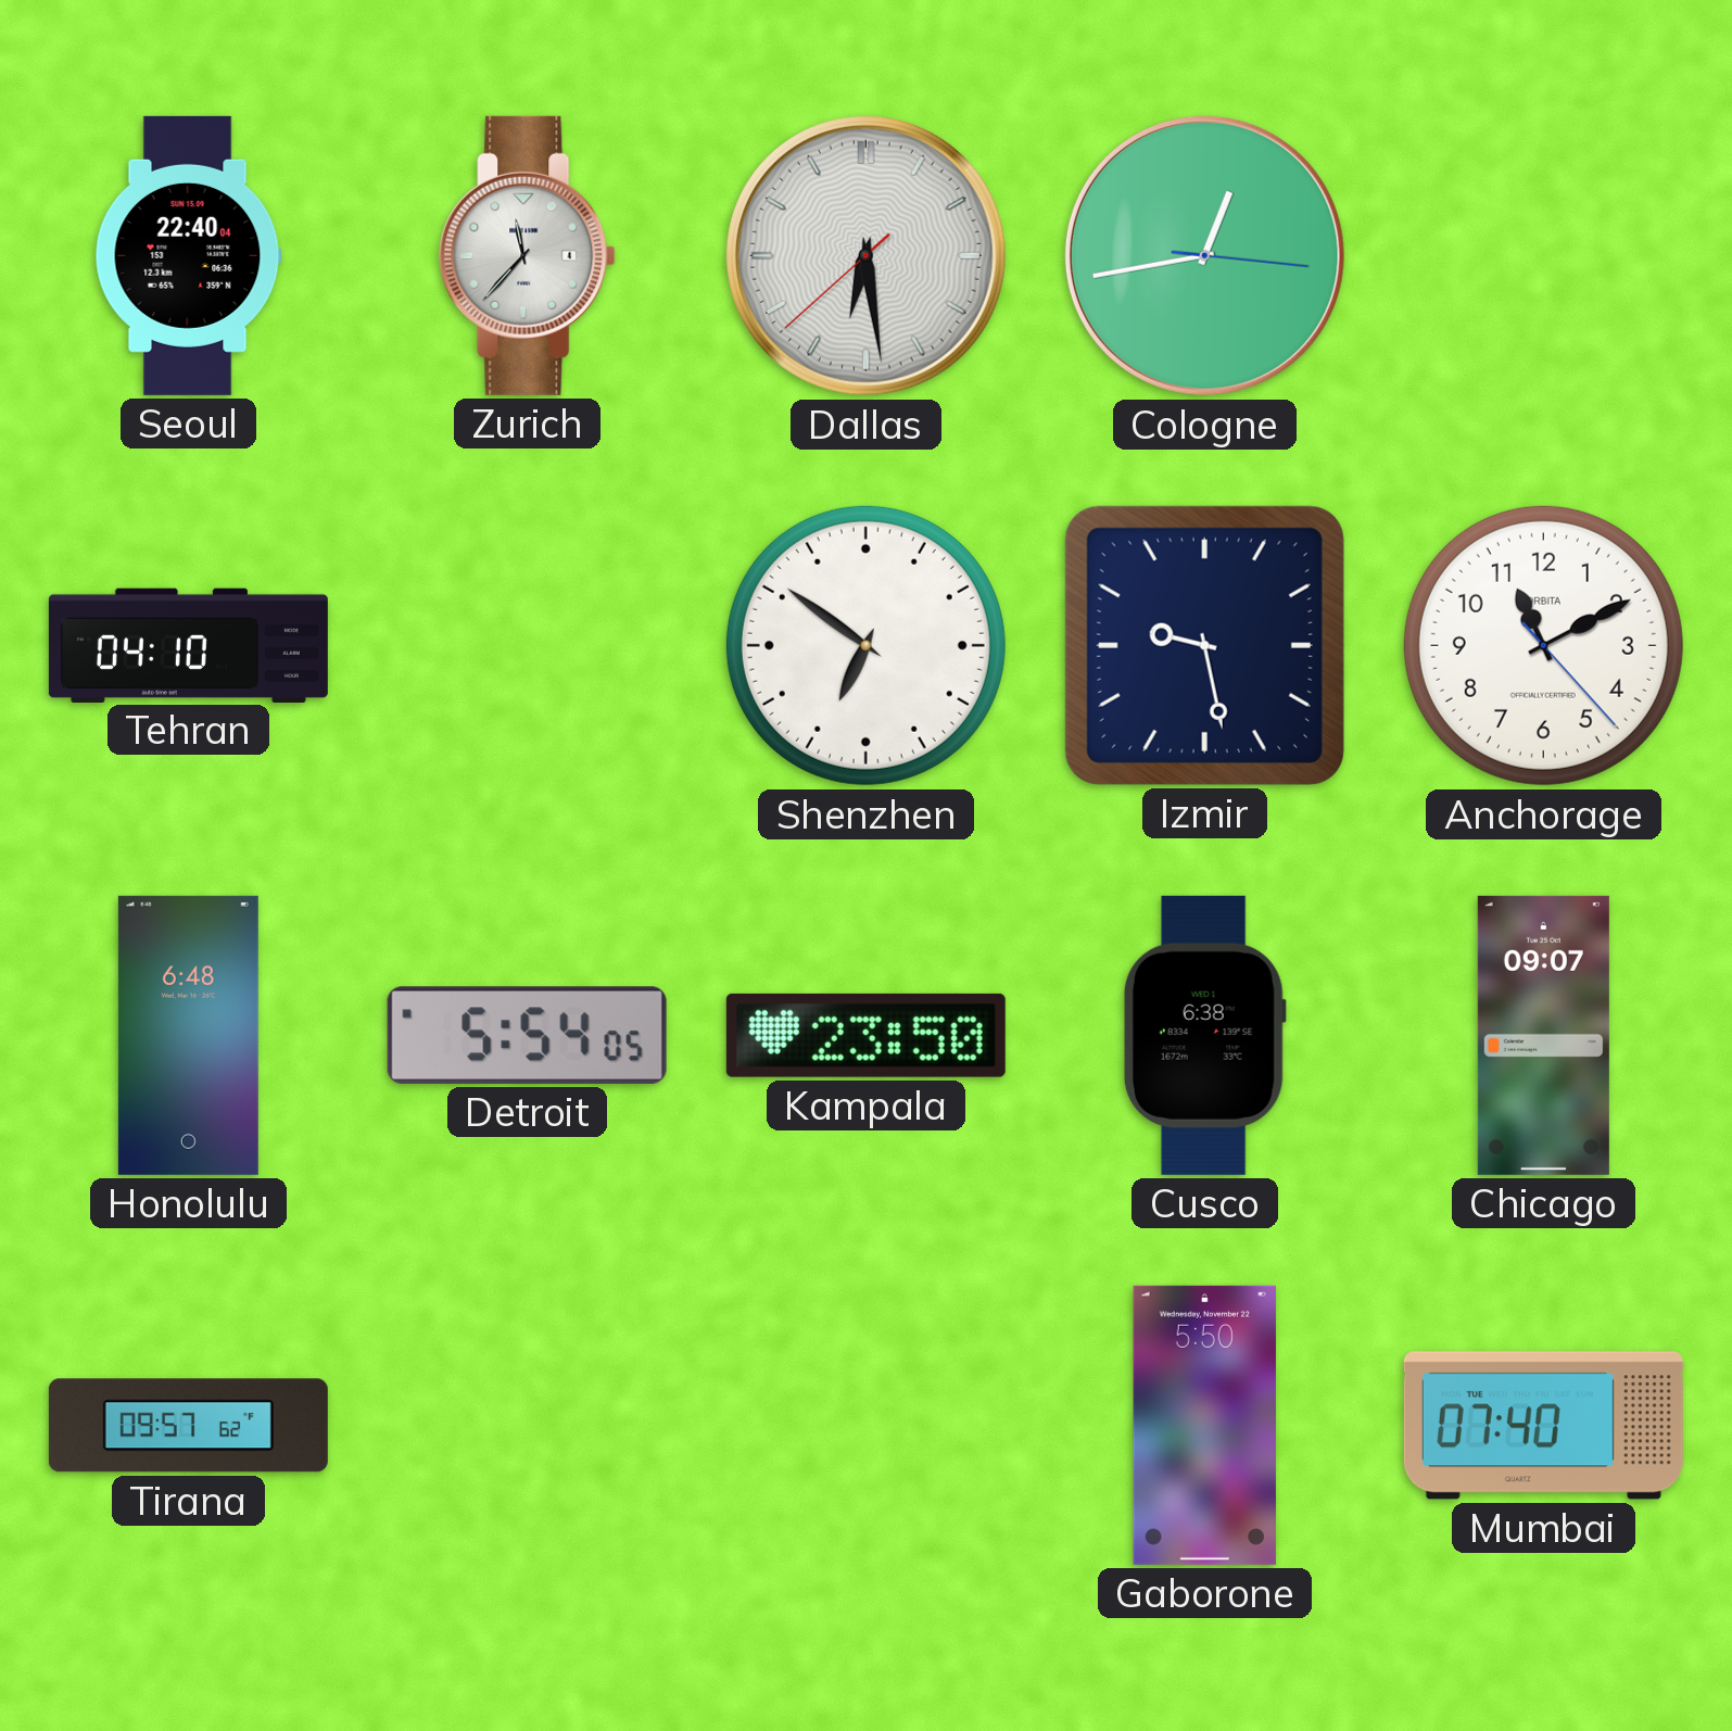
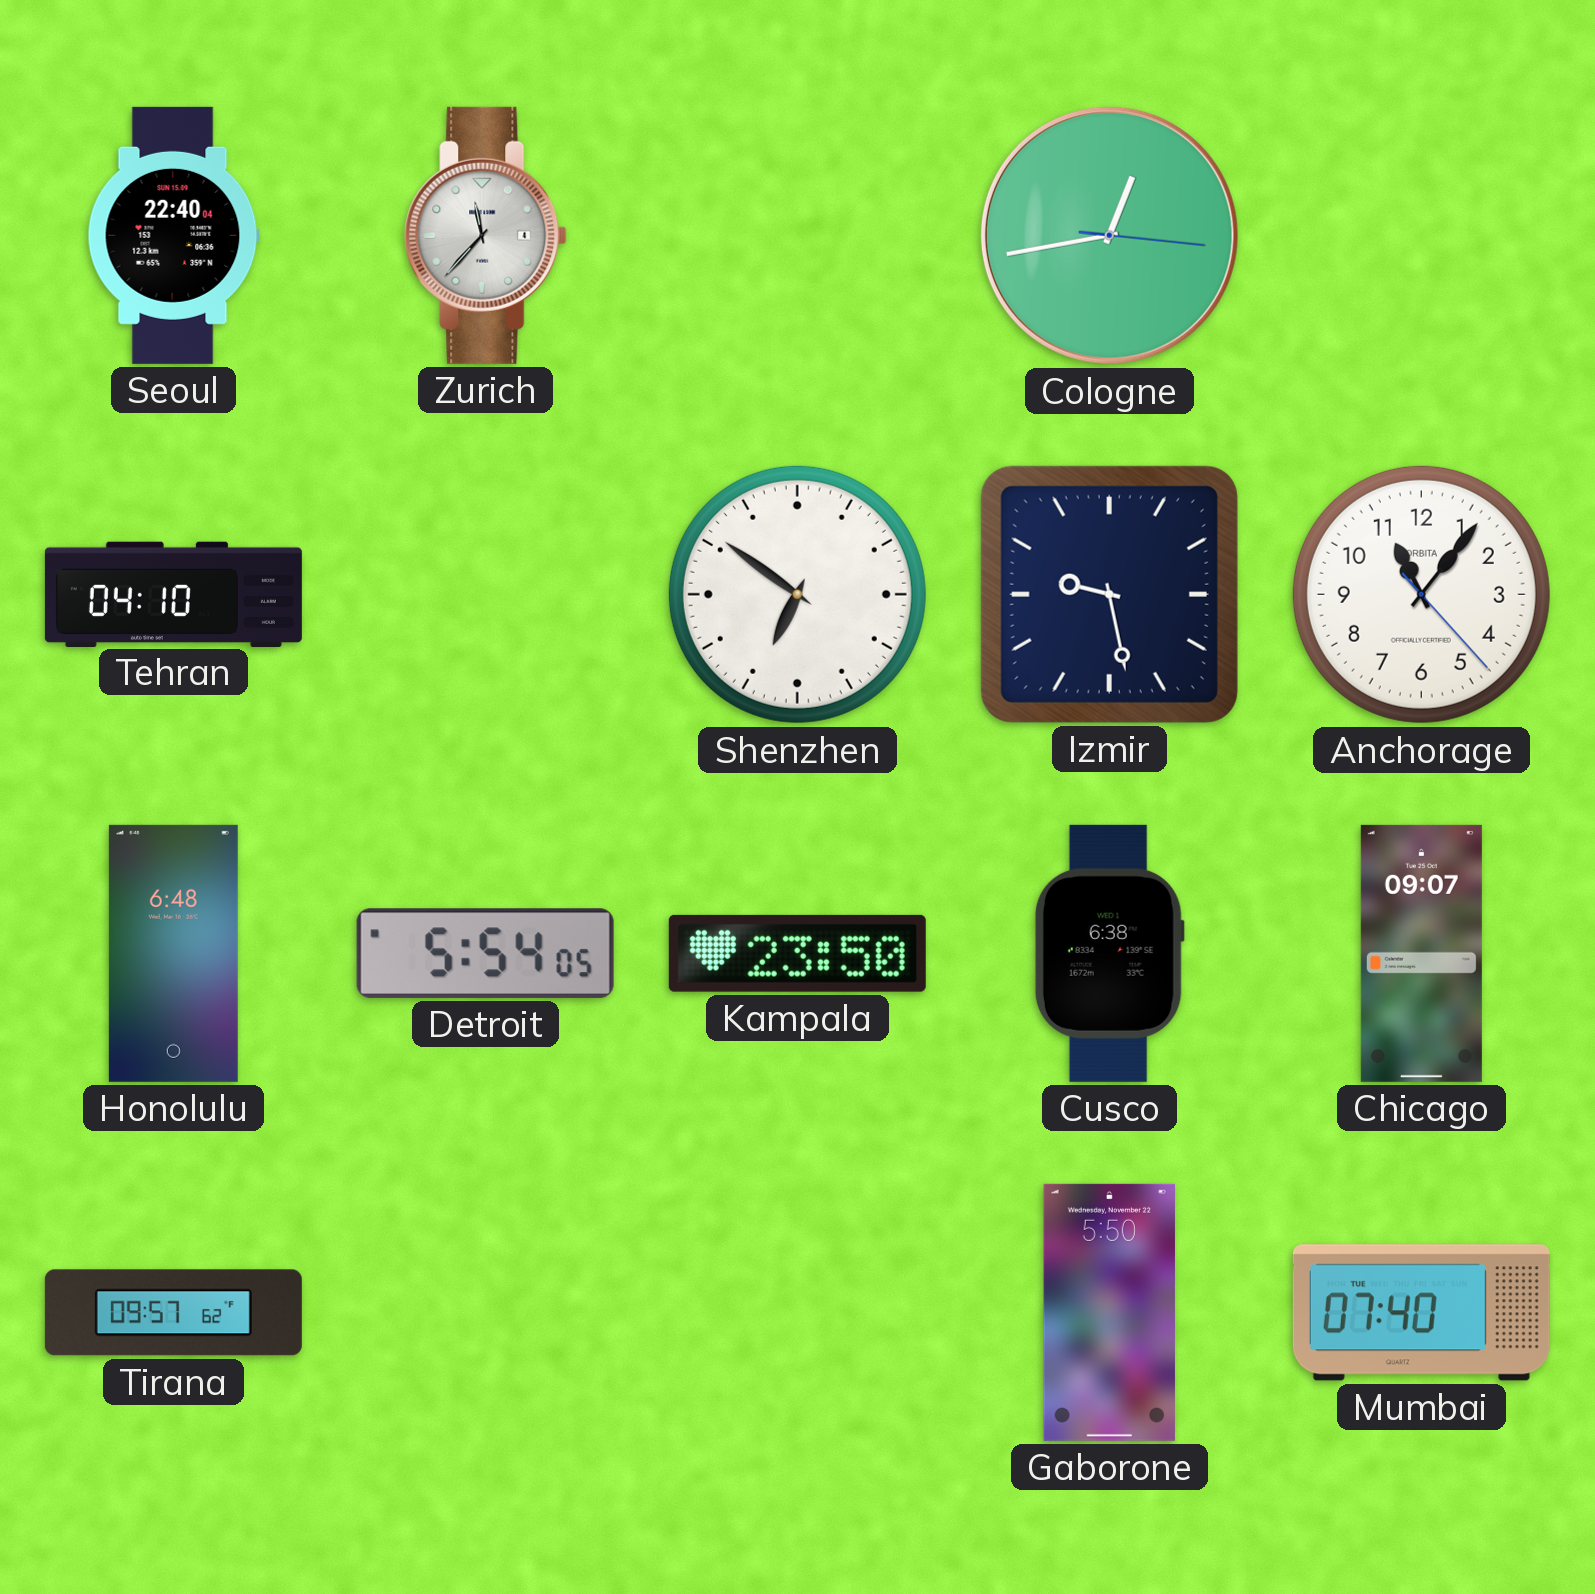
Dallas: 6:28 -> none
Anchorage: 11:10 -> 11:06
